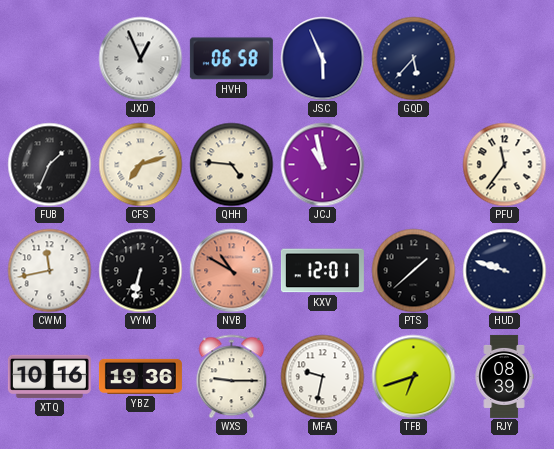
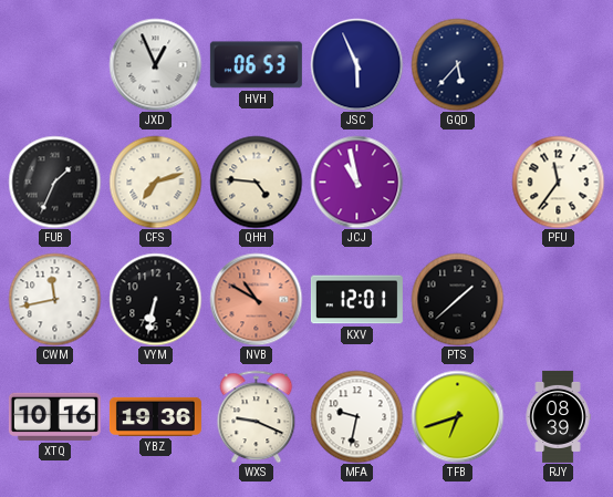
HVH: 06:58 -> 06:53
HUD: 9:48 -> none
WXS: 9:15 -> 9:19
